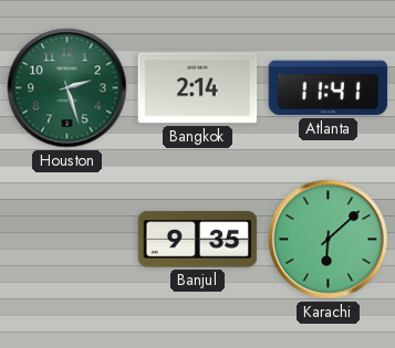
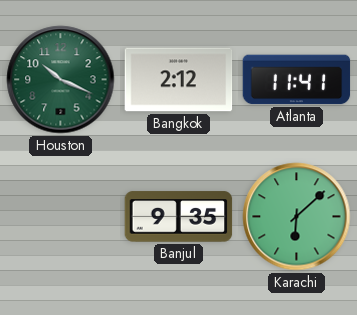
Houston: 2:27 -> 10:19
Bangkok: 2:14 -> 2:12
